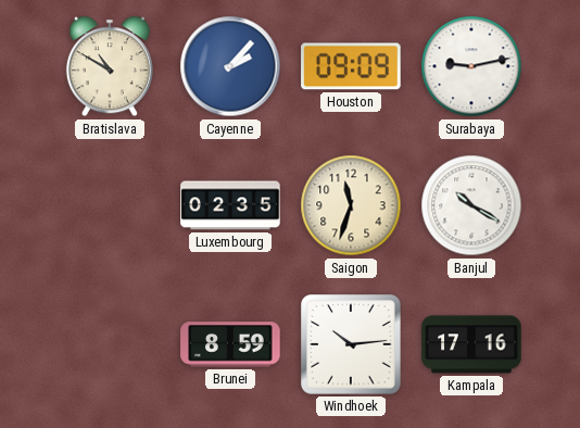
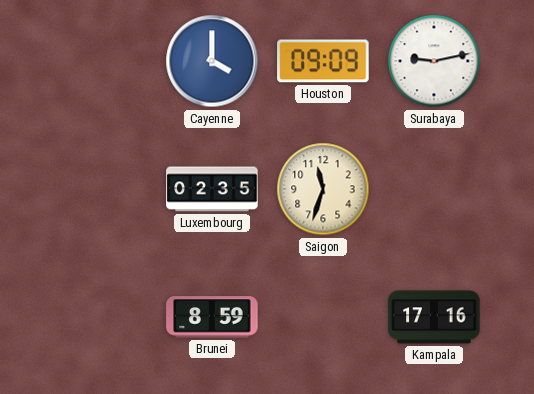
Bratislava: 10:50 -> none
Cayenne: 2:07 -> 4:00
Banjul: 10:20 -> none
Windhoek: 10:14 -> none
